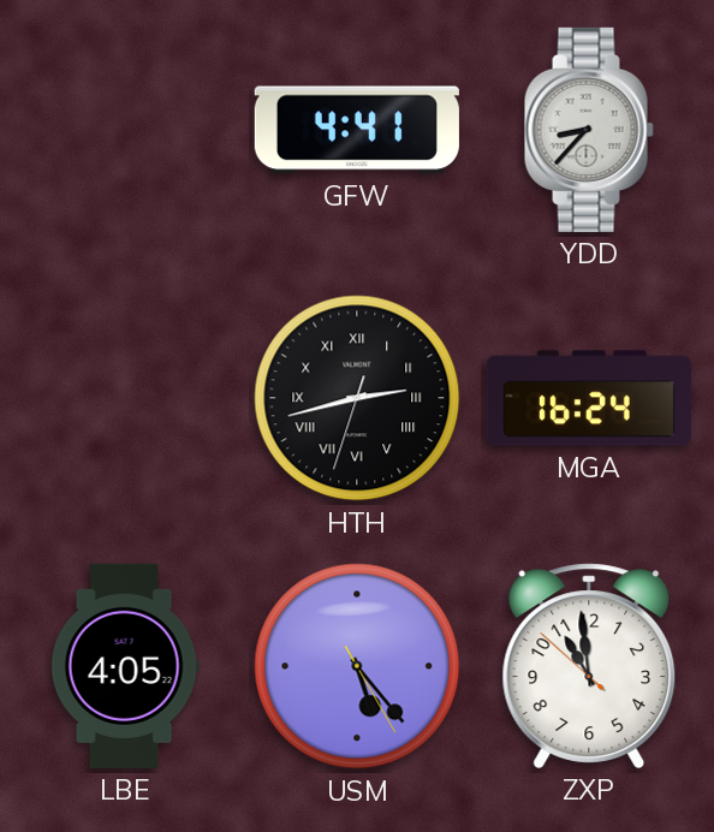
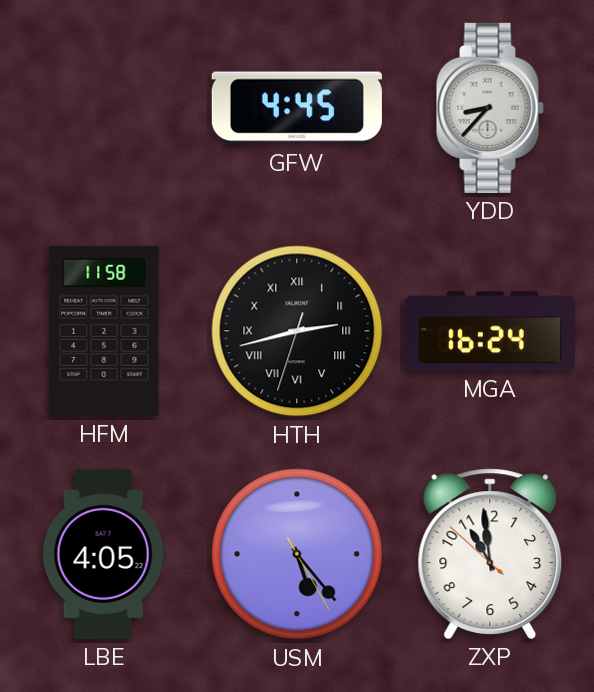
GFW: 4:41 -> 4:45
HFM: none -> 11:58
